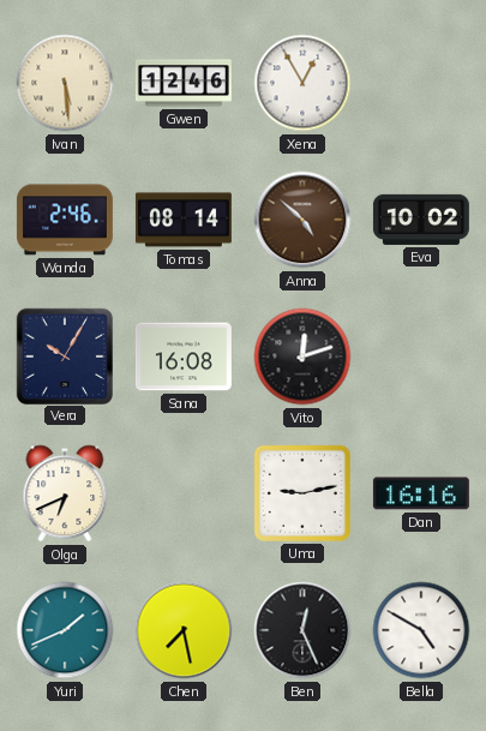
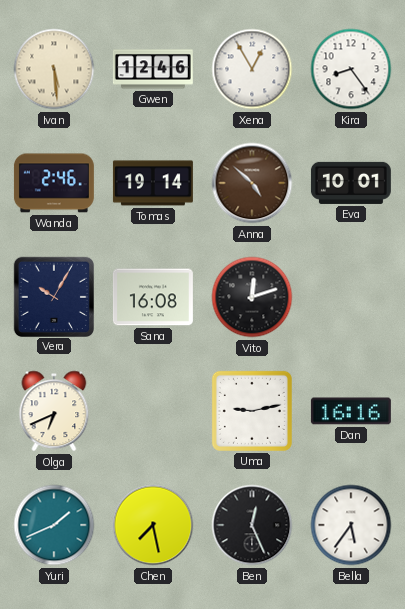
Kira: none -> 8:24
Tomas: 08:14 -> 19:14
Eva: 10:02 -> 10:01
Bella: 4:50 -> 5:36
